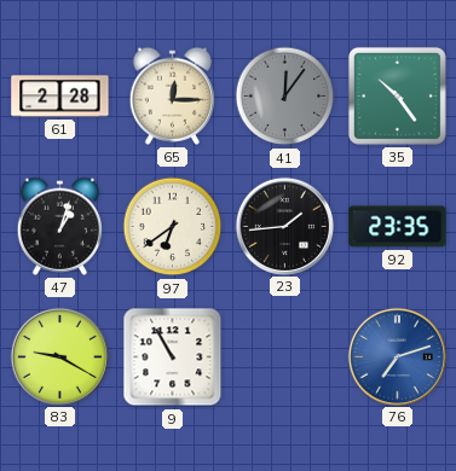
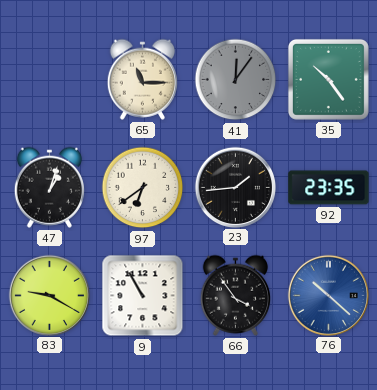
61: 2:28 -> none
65: 12:15 -> 11:15
66: none -> 3:54
76: 7:12 -> 10:22
